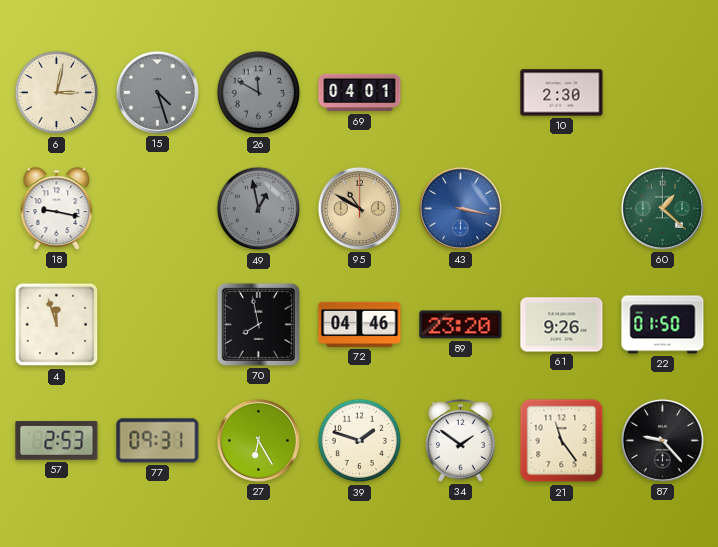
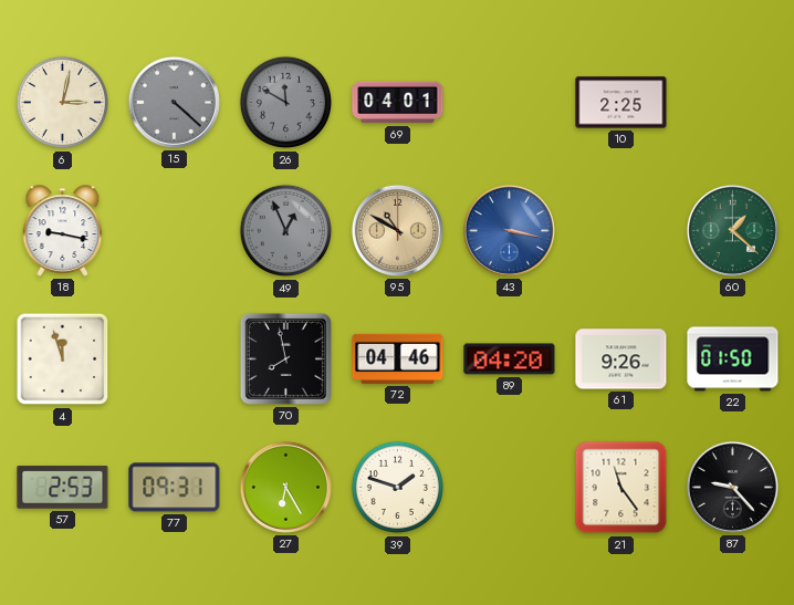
15: 4:27 -> 4:22
10: 2:30 -> 2:25
49: 12:58 -> 12:56
89: 23:20 -> 04:20
34: 1:51 -> none
